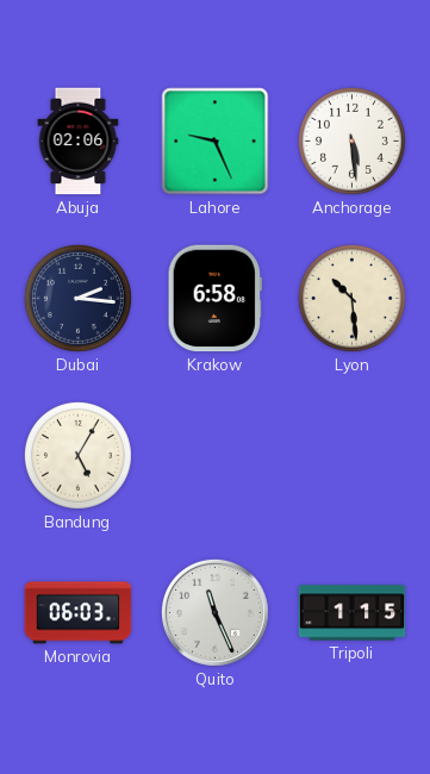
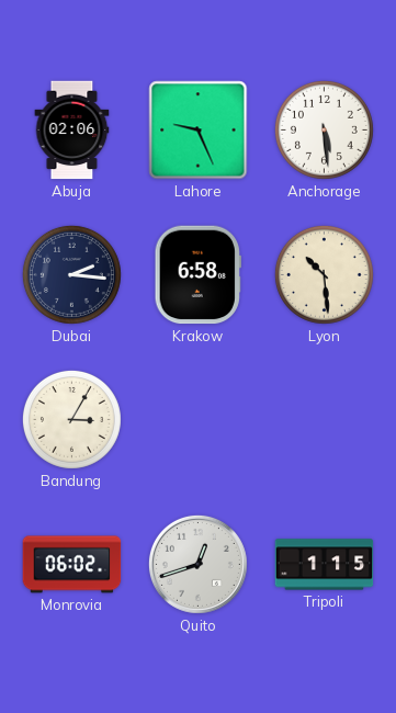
Bandung: 5:05 -> 3:05
Monrovia: 06:03 -> 06:02
Quito: 11:26 -> 12:42
